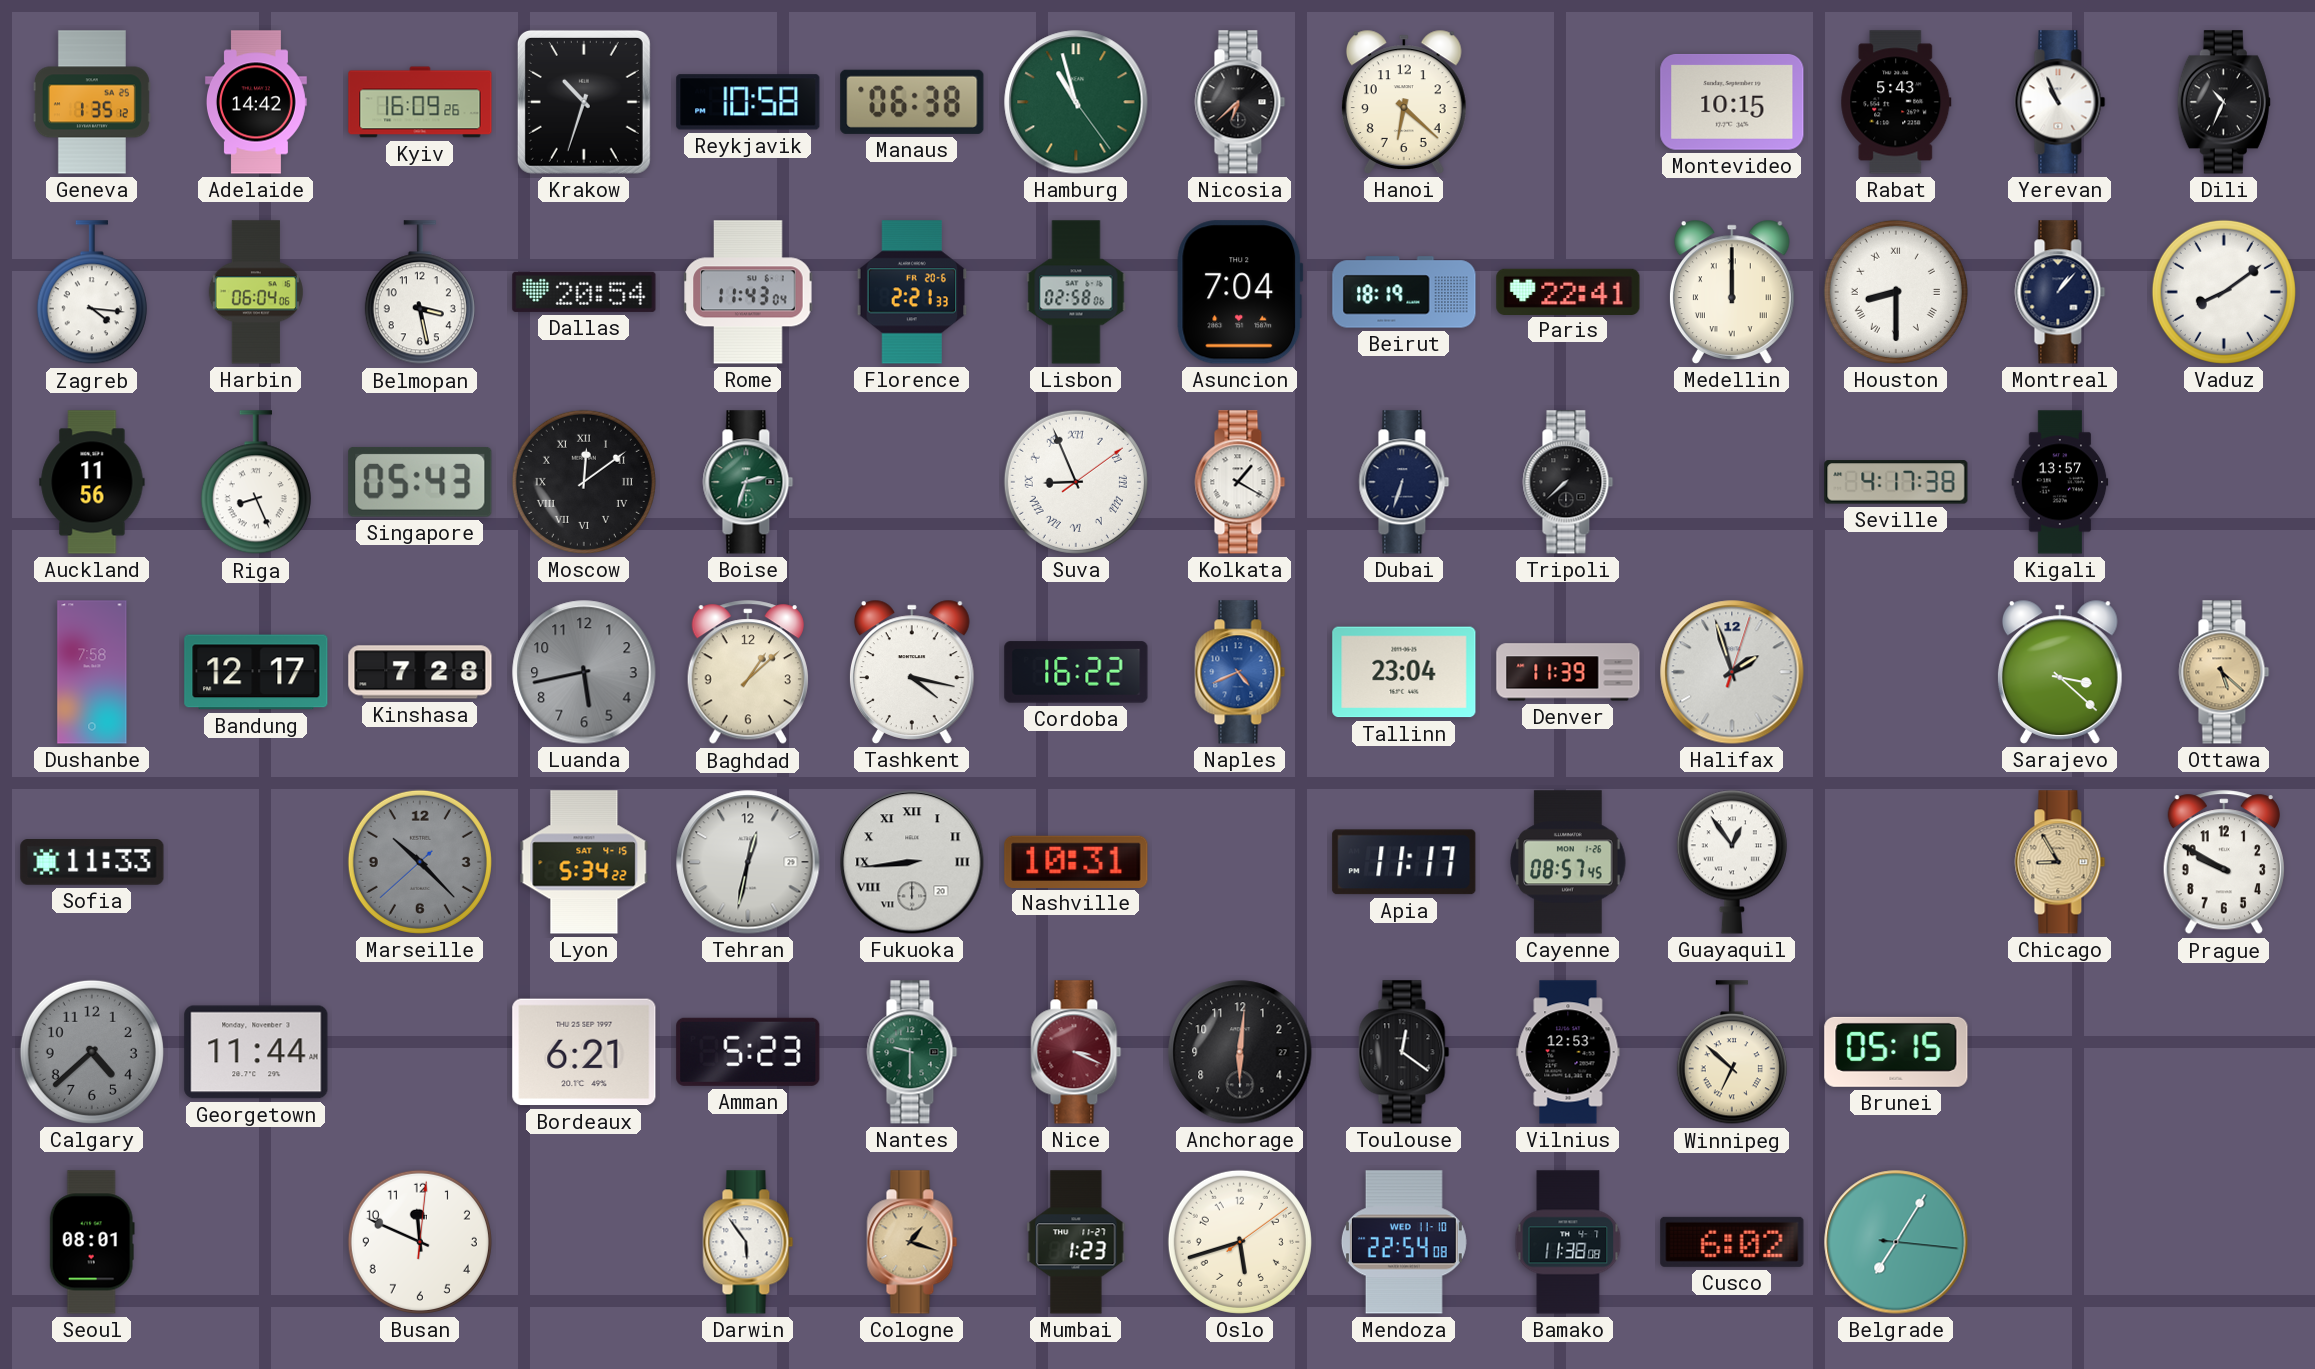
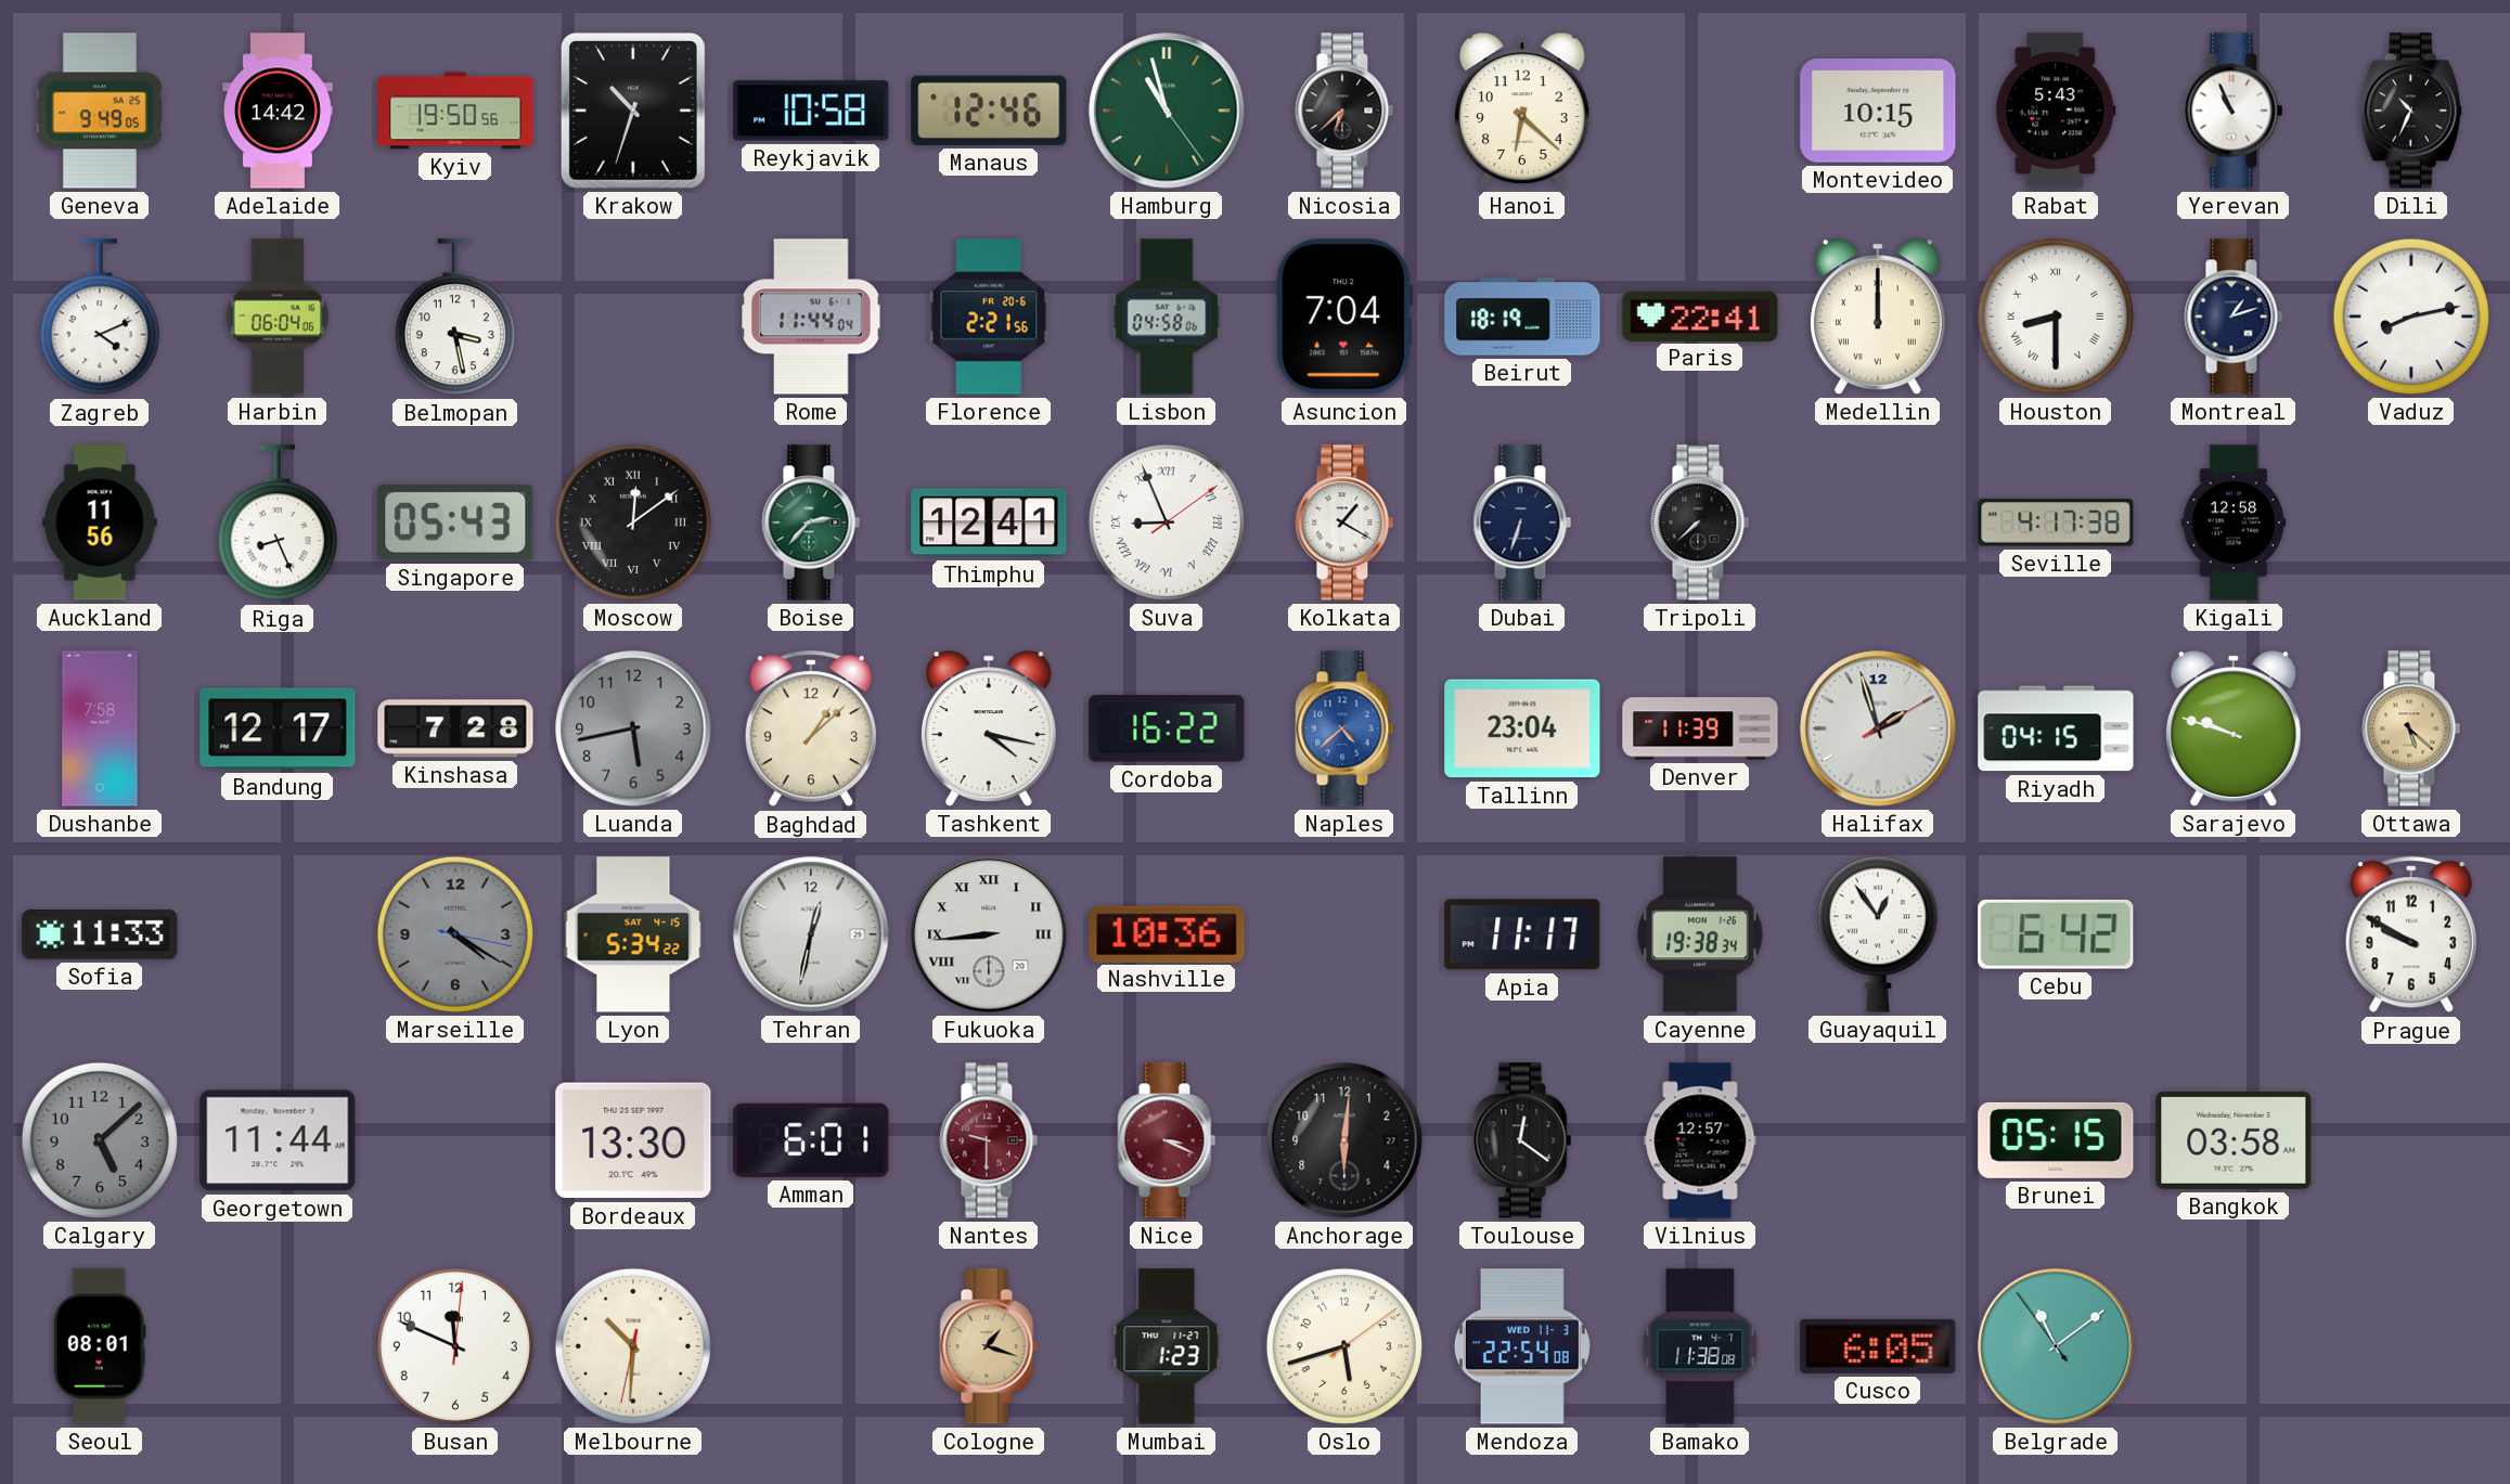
Geneva: 1:35 -> 9:49
Kyiv: 16:09 -> 19:50
Manaus: 06:38 -> 12:46
Zagreb: 4:16 -> 4:11
Dallas: 20:54 -> none
Rome: 11:43 -> 11:44
Florence: 2:21:33 -> 2:21:56
Lisbon: 02:58 -> 04:58
Montreal: 1:07 -> 1:12
Vaduz: 8:09 -> 8:13
Boise: 2:33 -> 2:37
Thimphu: none -> 12:41
Kigali: 13:57 -> 12:58
Naples: 4:41 -> 4:38
Halifax: 1:57:03 -> 1:57:10
Riyadh: none -> 04:15
Sarajevo: 3:22 -> 9:48
Marseille: 10:22 -> 4:20
Nashville: 10:31 -> 10:36
Cayenne: 08:57 -> 19:38
Cebu: none -> 6:42
Chicago: 8:55 -> none
Calgary: 4:38 -> 5:08
Bordeaux: 6:21 -> 13:30
Amman: 5:23 -> 6:01
Nantes dial: green -> burgundy
Vilnius: 12:53 -> 12:57
Winnipeg: 6:52 -> none
Bangkok: none -> 03:58
Melbourne: none -> 10:30
Darwin: 5:54 -> none
Mendoza date: WED 11-10 -> WED 11-3
Cusco: 6:02 -> 6:05
Belgrade: 7:05 -> 11:08
